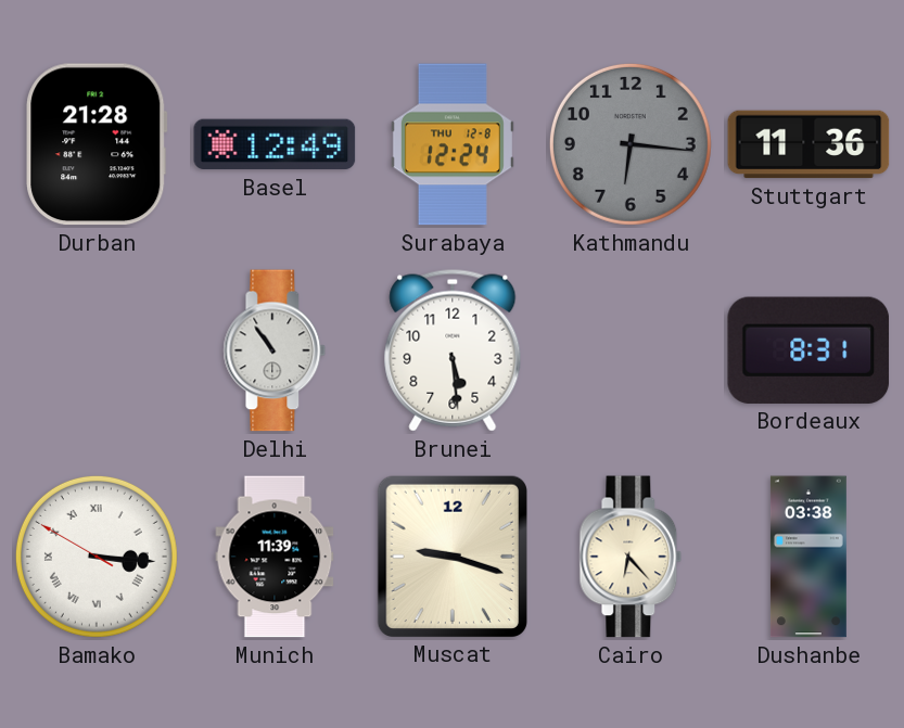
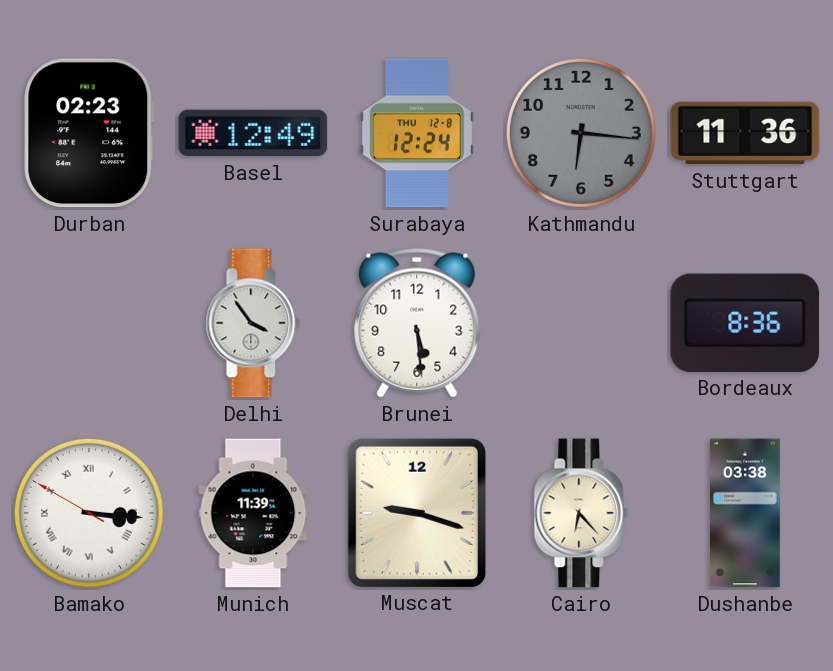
Durban: 21:28 -> 02:23
Delhi: 10:54 -> 3:54
Bordeaux: 8:31 -> 8:36
